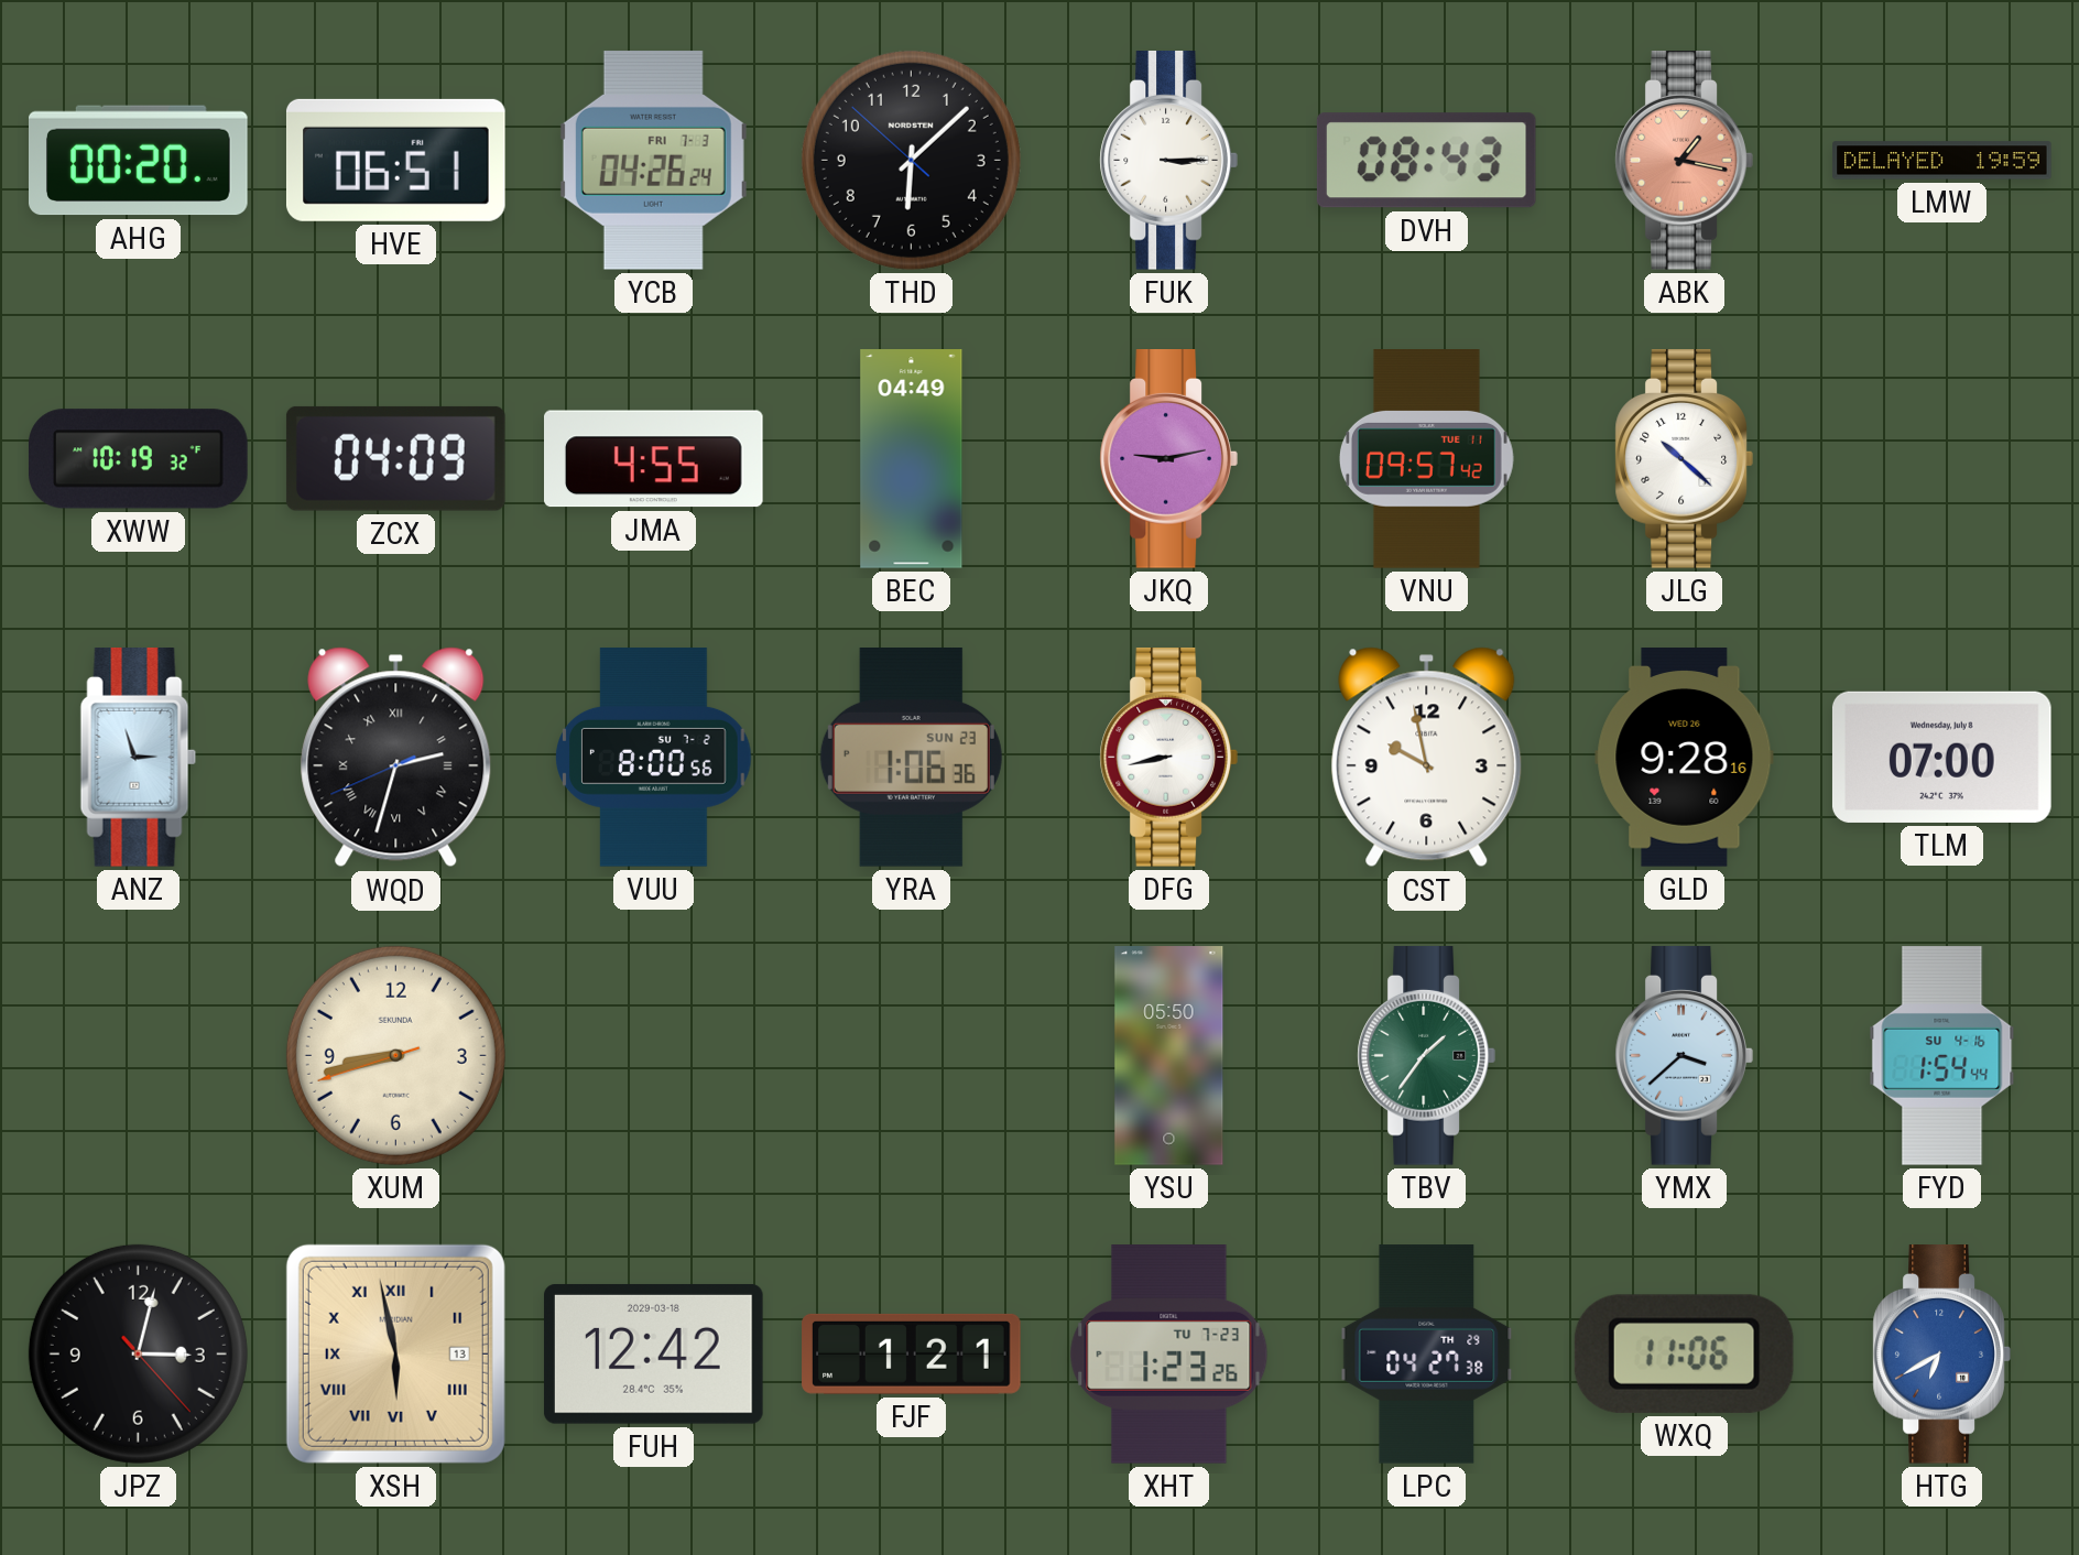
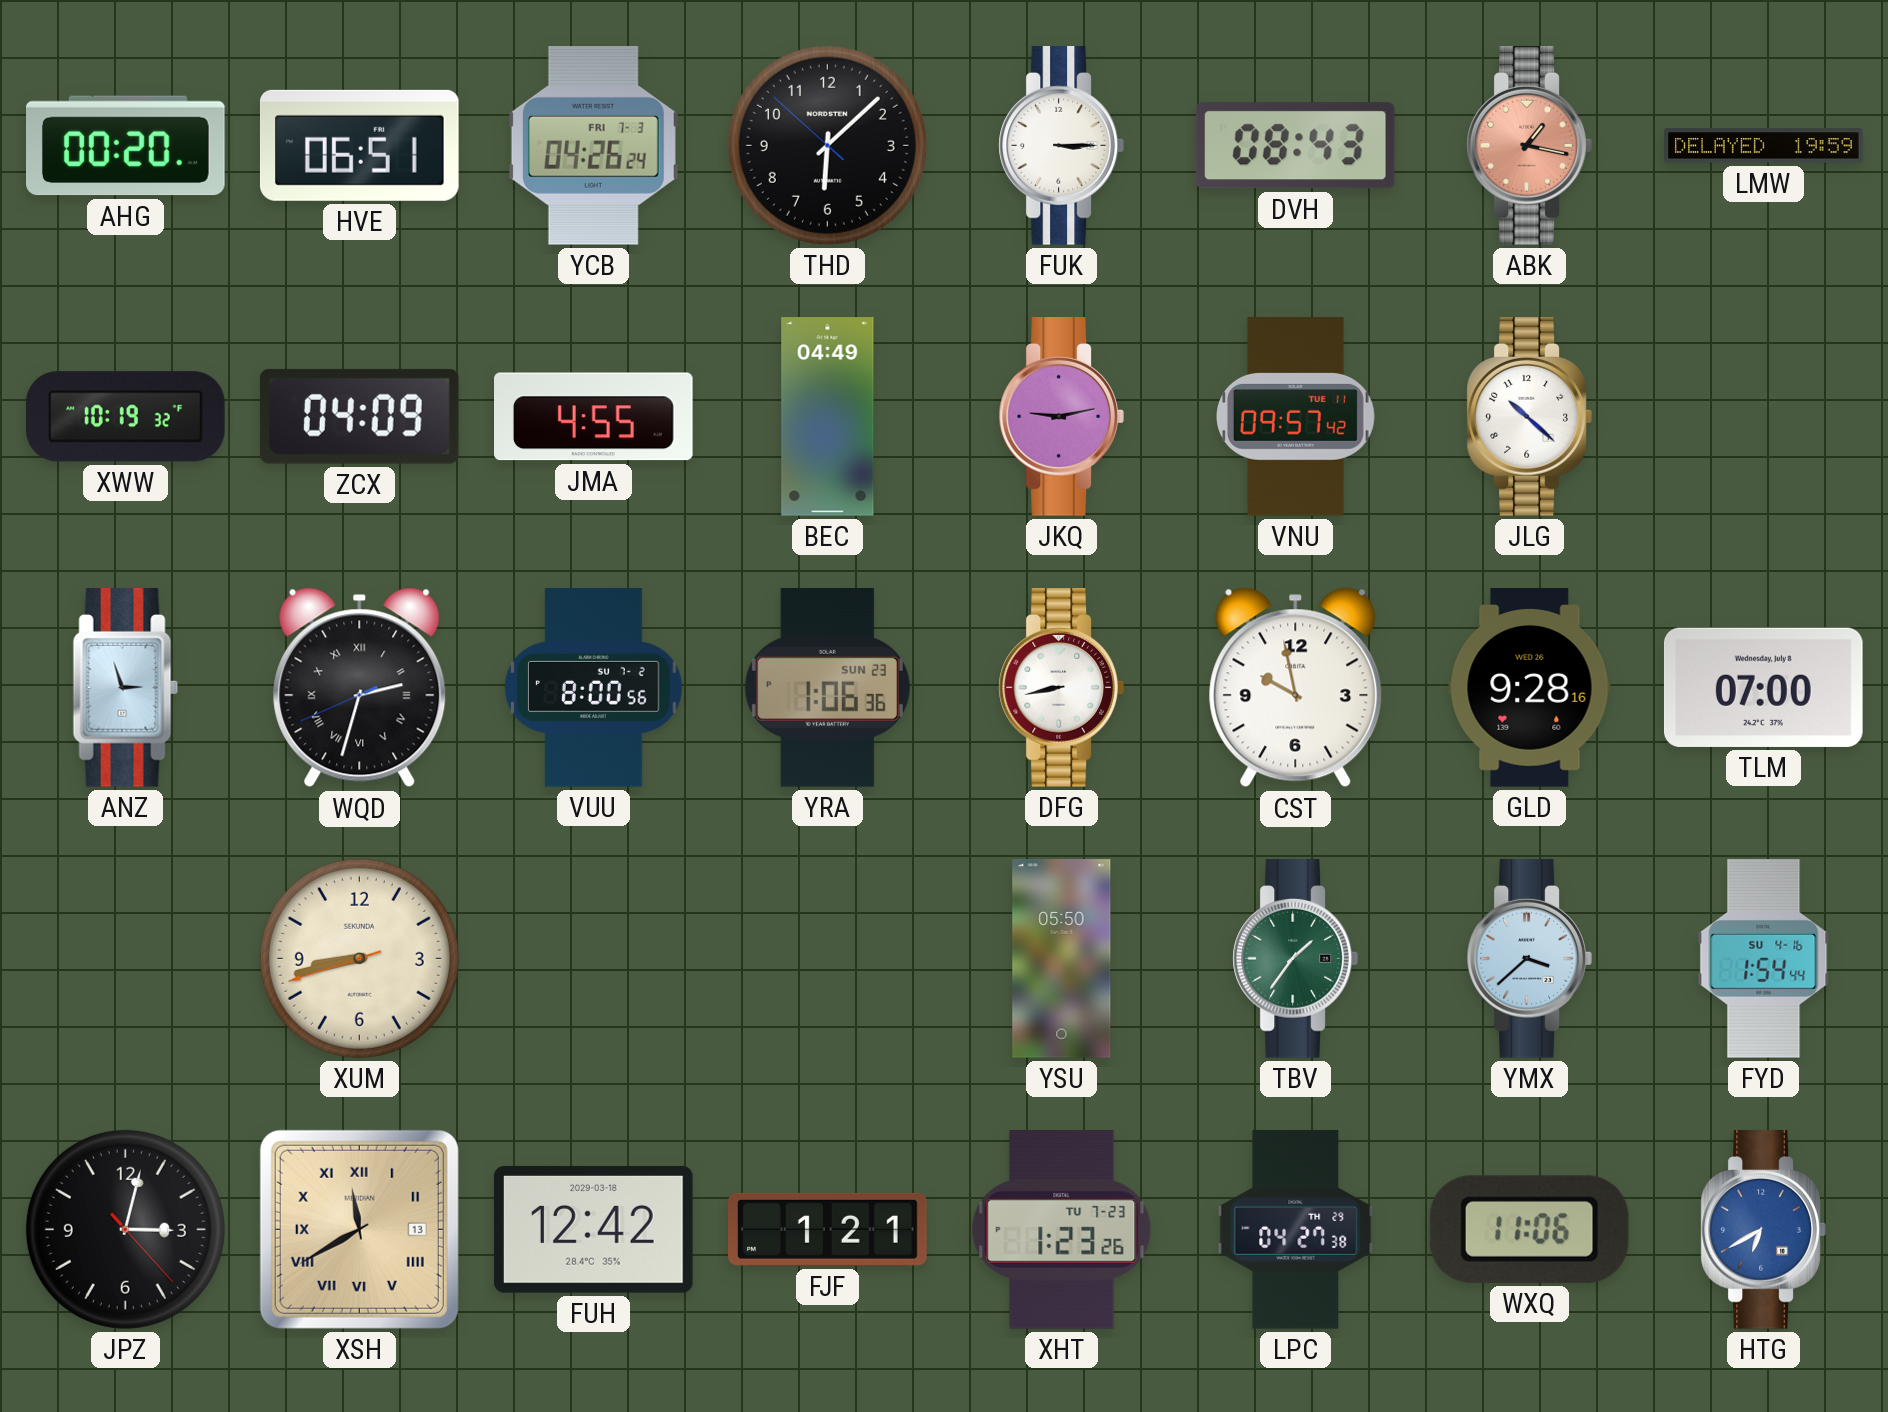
XSH: 5:58 -> 11:40
